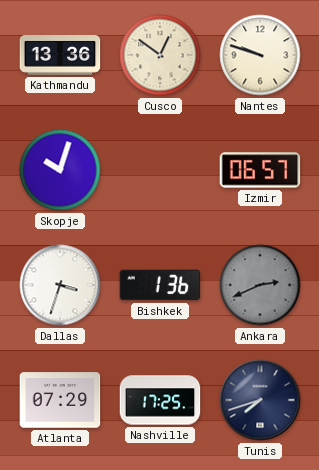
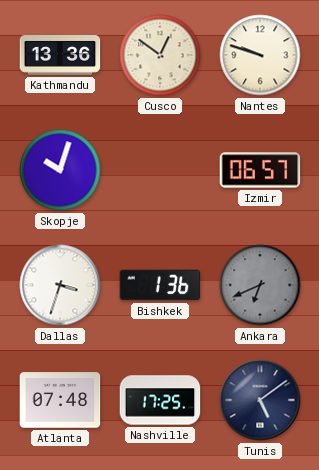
Ankara: 2:41 -> 6:41
Atlanta: 07:29 -> 07:48
Tunis: 7:42 -> 5:09
